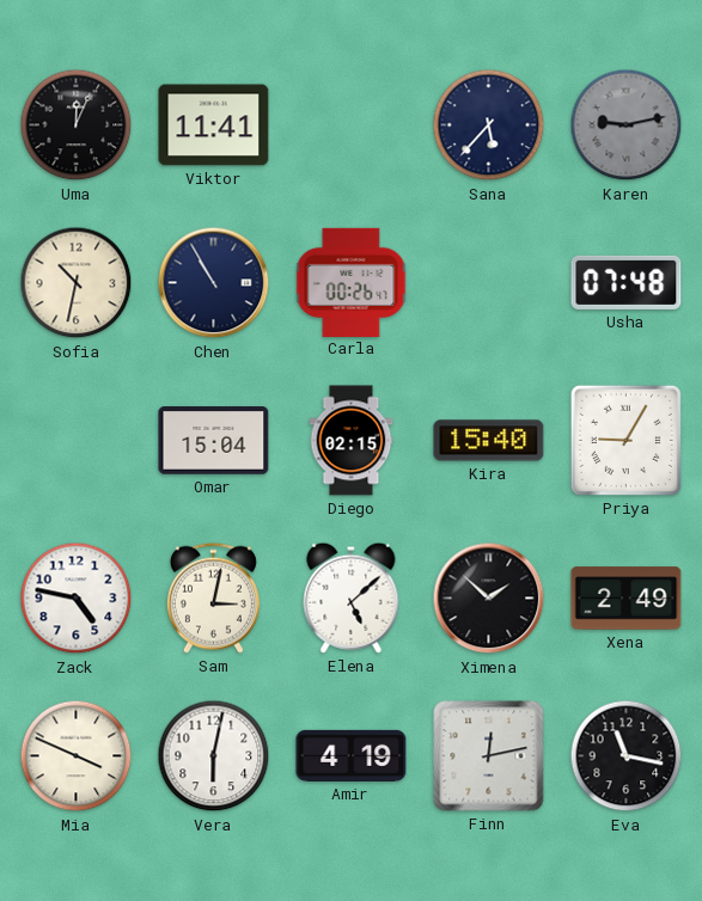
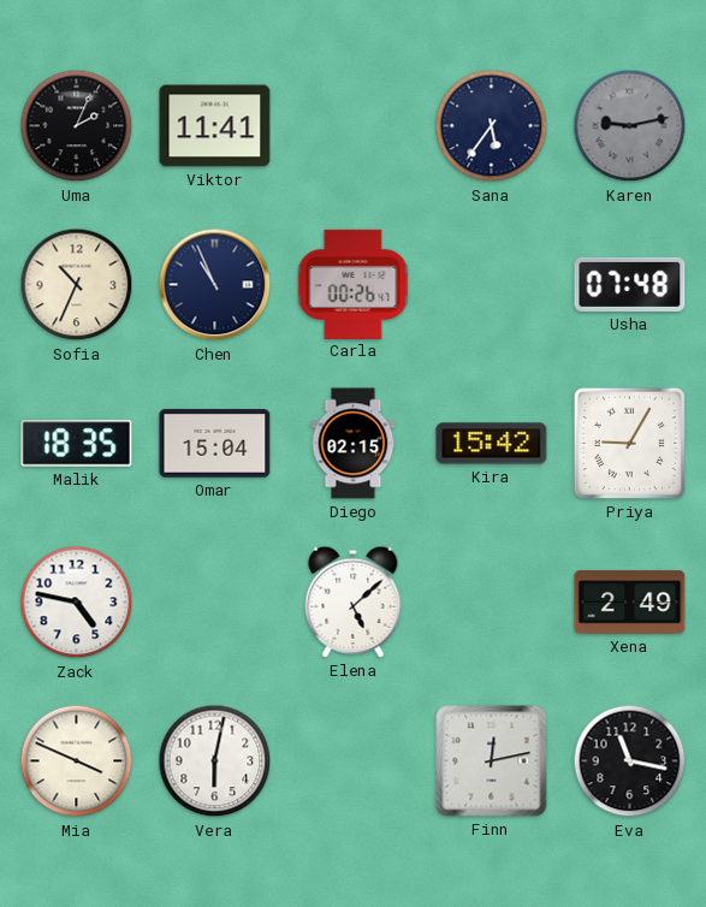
Uma: 12:04 -> 2:04
Sana: 5:37 -> 5:36
Sofia: 10:32 -> 10:34
Chen: 10:55 -> 10:56
Malik: none -> 18:35
Kira: 15:40 -> 15:42
Sam: 3:02 -> none
Ximena: 1:52 -> none
Amir: 4:19 -> none
